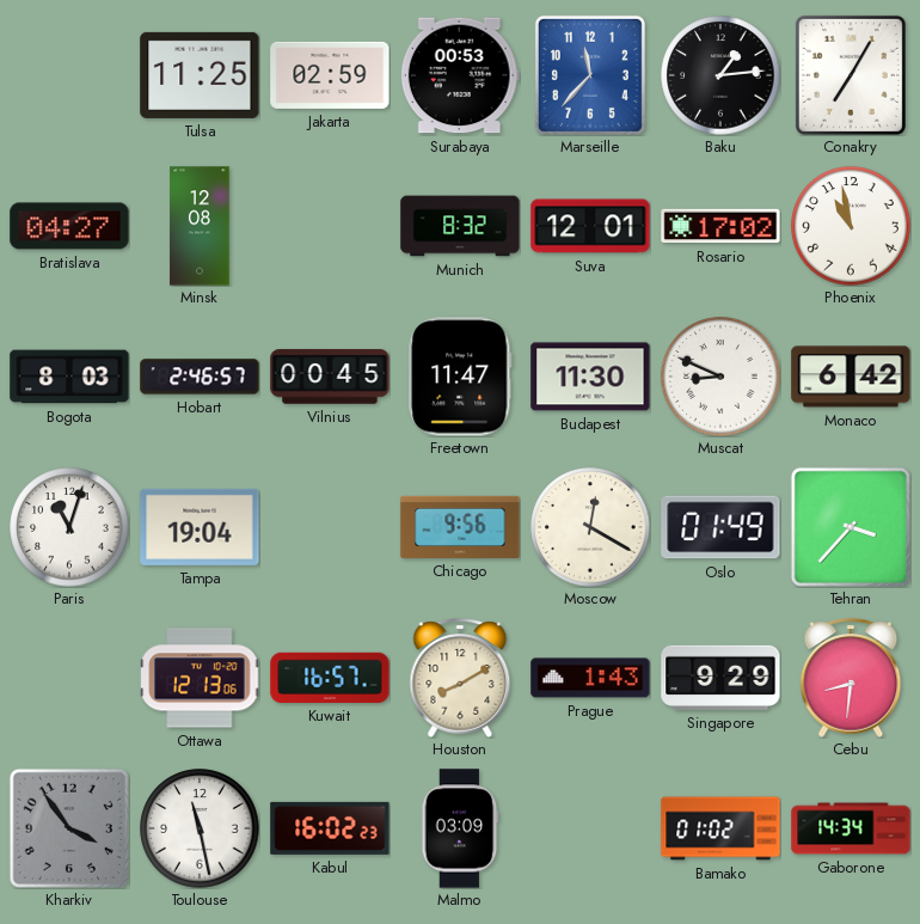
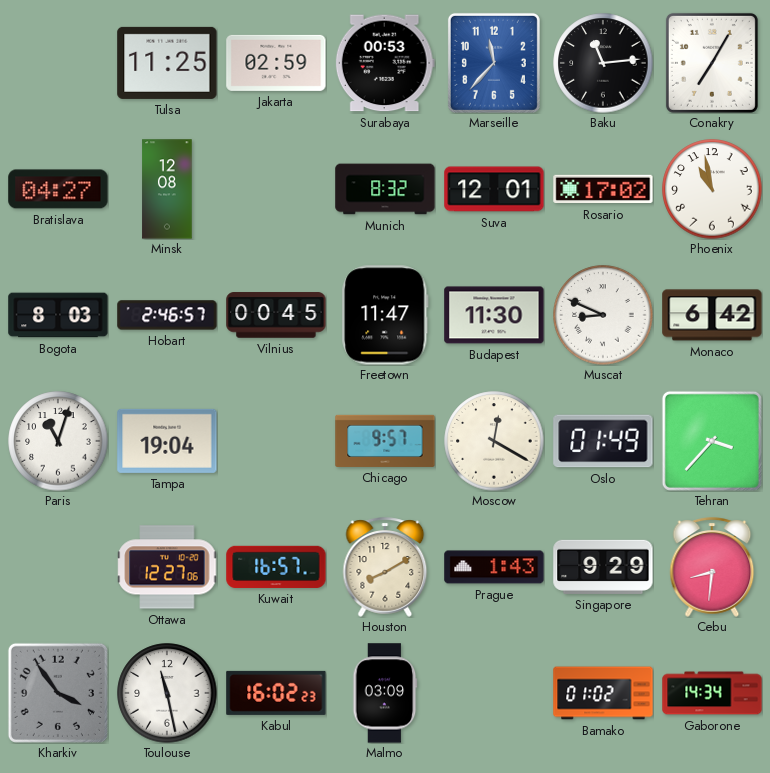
Baku: 1:14 -> 11:14
Chicago: 9:56 -> 9:57
Ottawa: 12:13 -> 12:27
